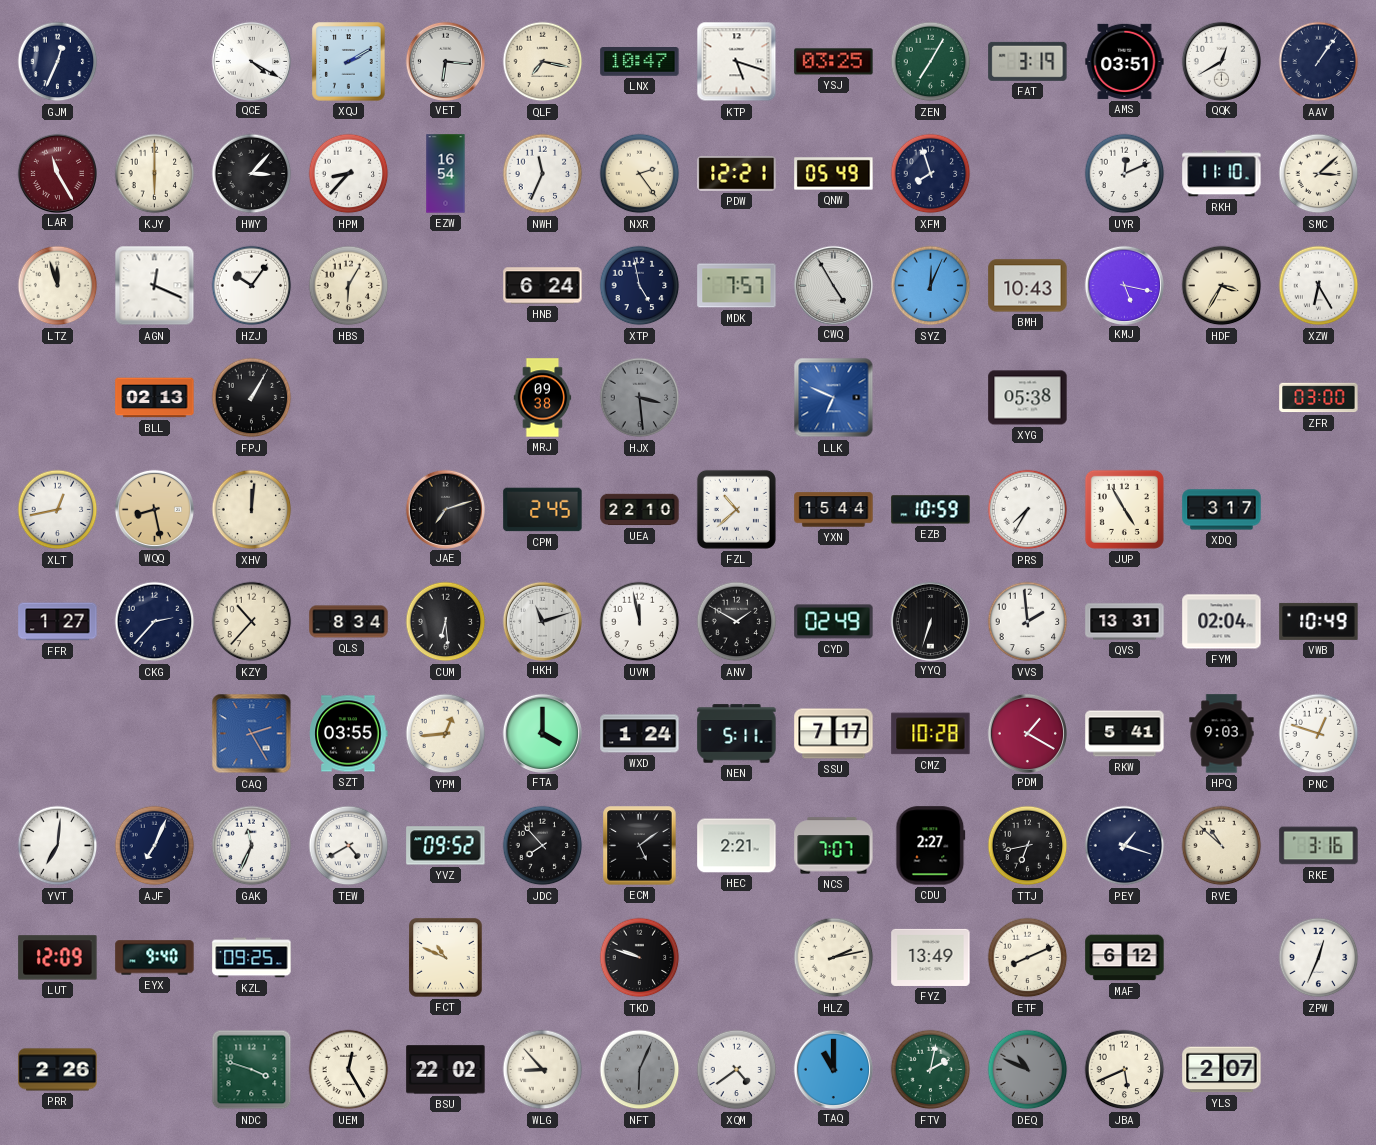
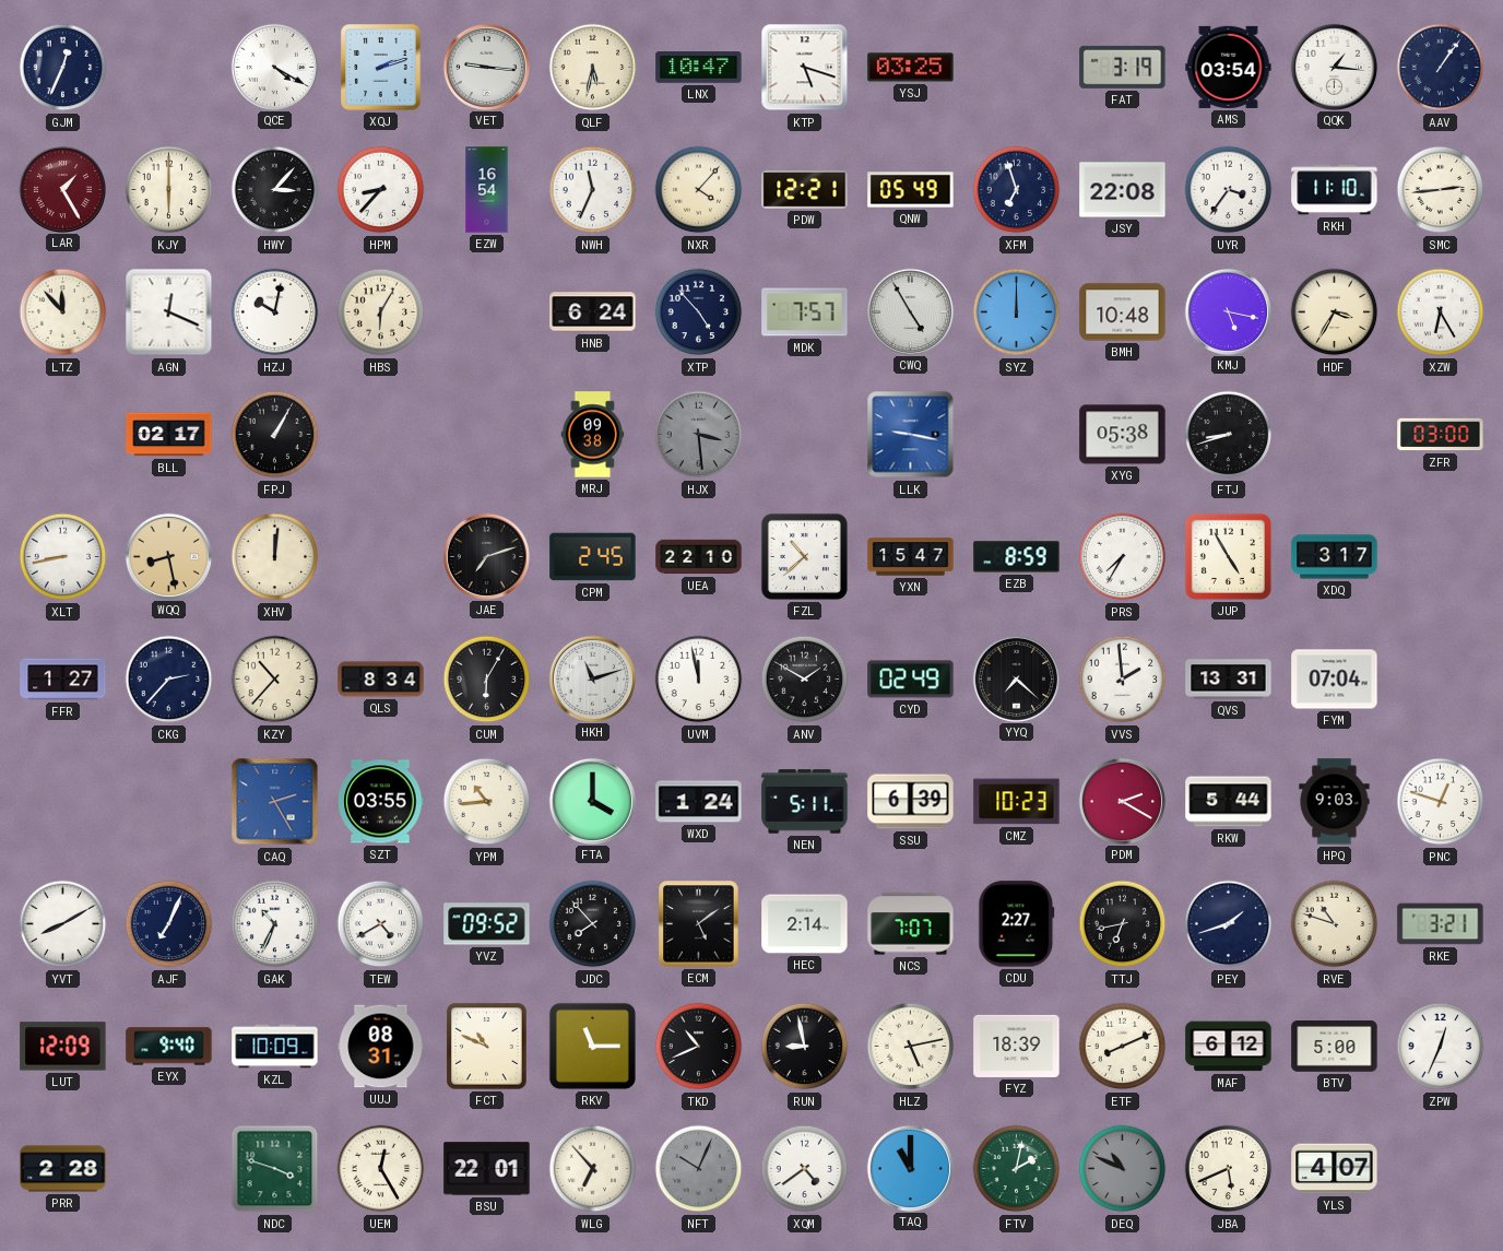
XQJ: 2:10 -> 2:12
VET: 6:16 -> 9:16
QLF: 7:17 -> 5:32
ZEN: 7:05 -> none
AMS: 03:51 -> 03:54
QQK: 12:40 -> 1:16
LAR: 11:25 -> 1:25
NXR: 2:24 -> 4:07
XFM: 7:57 -> 6:57
JSY: none -> 22:08
UYR: 12:11 -> 3:36
SMC: 3:08 -> 2:44
LTZ: 11:57 -> 11:53
HZJ: 10:06 -> 10:02
XTP: 4:58 -> 4:53
SYZ: 12:04 -> 12:00
BMH: 10:43 -> 10:48
BLL: 02:13 -> 02:17
LLK: 6:49 -> 9:17
FTJ: none -> 8:42
XLT: 12:43 -> 8:43
YXN: 15:44 -> 15:47
EZB: 10:59 -> 8:59
CUM: 6:29 -> 6:05
YYQ: 6:33 -> 7:22
FYM: 02:04 -> 07:04
VWB: 10:49 -> none
YPM: 12:44 -> 10:44
SSU: 7:17 -> 6:39
CMZ: 10:28 -> 10:23
PDM: 1:20 -> 2:20
RKW: 5:41 -> 5:44
YVT: 7:01 -> 8:10
GAK: 11:34 -> 10:34
HEC: 2:21 -> 2:14
PEY: 1:18 -> 1:42
RVE: 10:52 -> 10:48
RKE: 3:16 -> 3:21
KZL: 09:25 -> 10:09
UUJ: none -> 08:31
RKV: none -> 11:15
TKD: 9:48 -> 10:41
RUN: none -> 8:58
HLZ: 2:13 -> 5:13
FYZ: 13:49 -> 18:39
BTV: none -> 5:00
PRR: 2:26 -> 2:28
BSU: 22:02 -> 22:01
WLG: 8:53 -> 6:53
NFT: 6:04 -> 10:04
YLS: 2:07 -> 4:07
